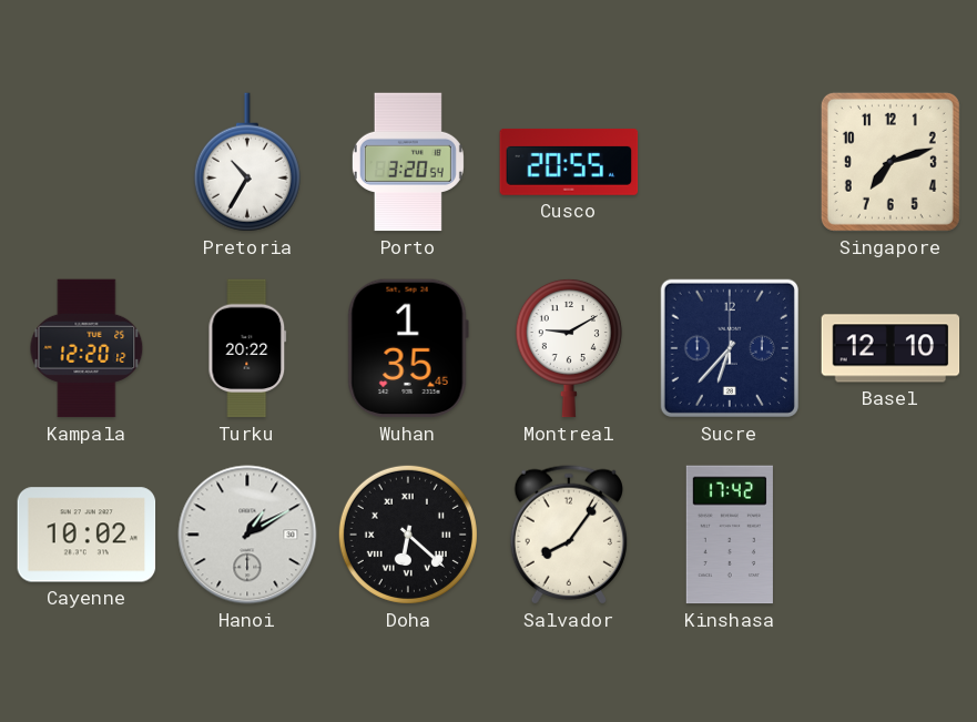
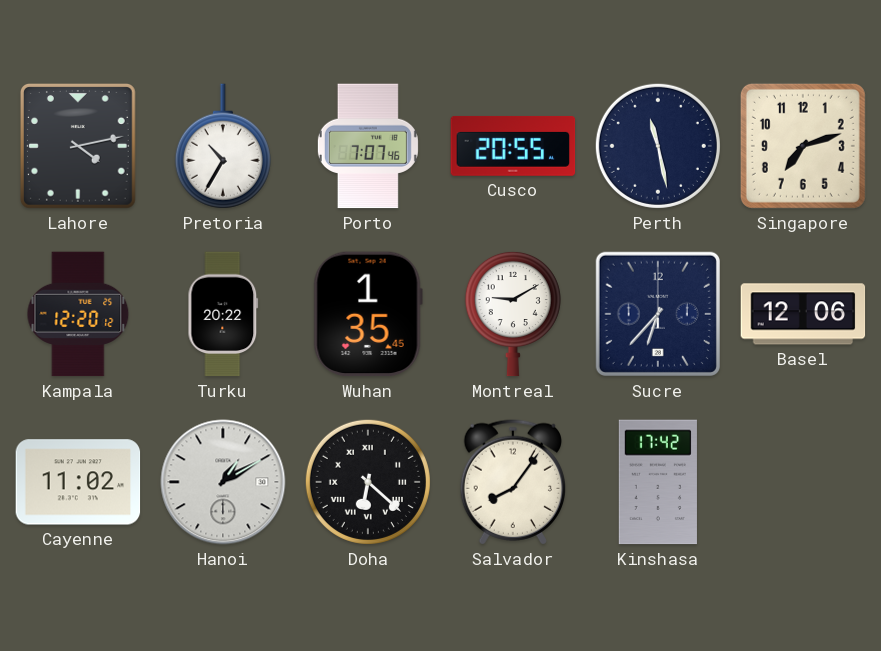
Lahore: none -> 4:13
Porto: 3:20 -> 7:07
Perth: none -> 11:28
Basel: 12:10 -> 12:06
Cayenne: 10:02 -> 11:02
